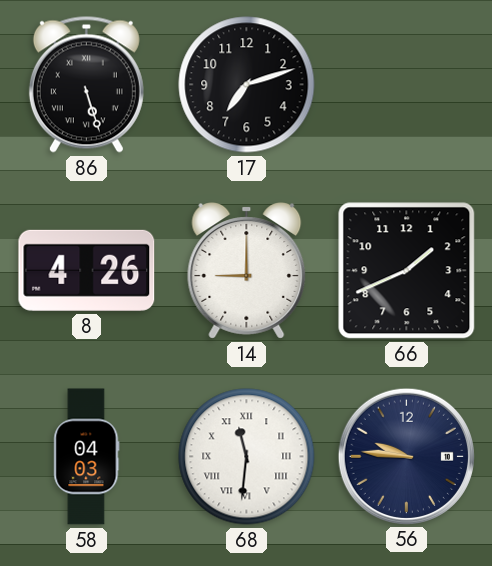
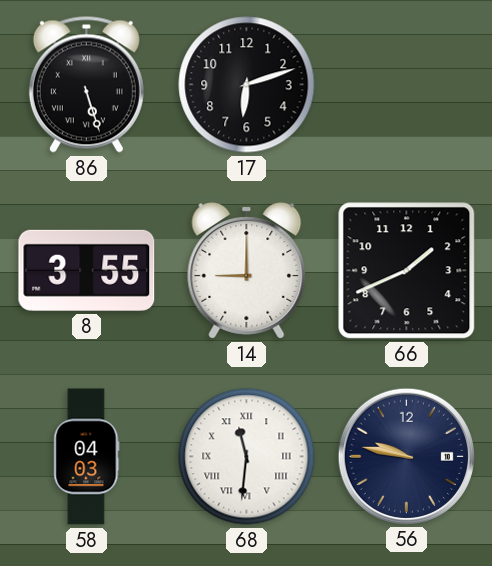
17: 7:12 -> 6:12
8: 4:26 -> 3:55
56: 9:46 -> 9:47
